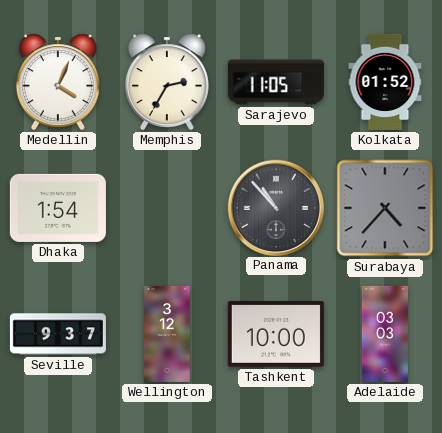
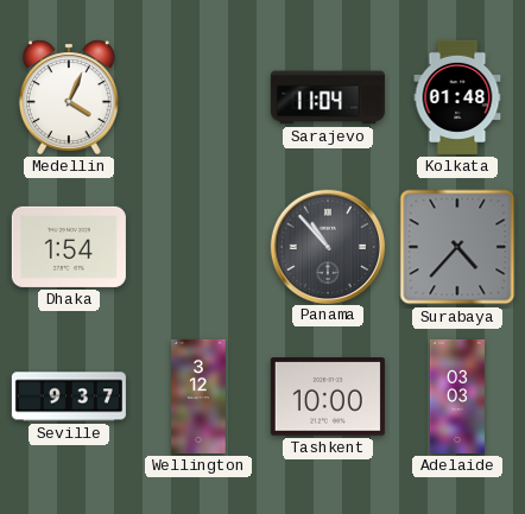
Memphis: 2:35 -> none
Sarajevo: 11:05 -> 11:04
Kolkata: 01:52 -> 01:48
